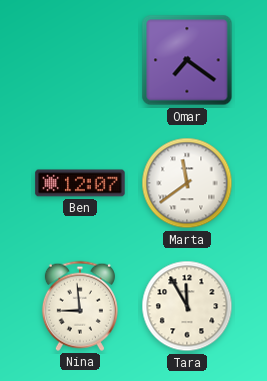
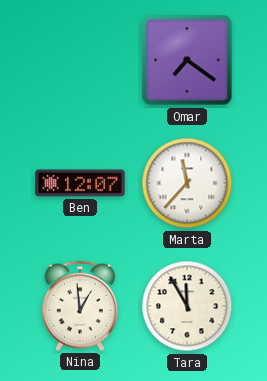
Marta: 11:39 -> 11:37
Nina: 8:59 -> 12:59
